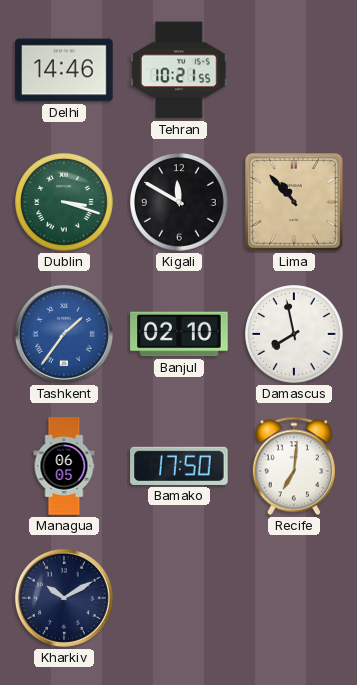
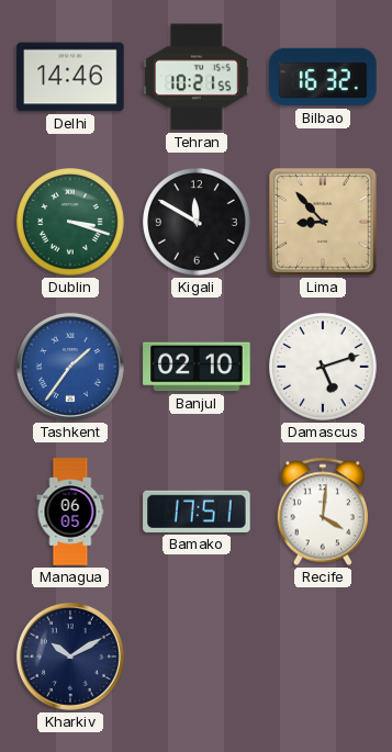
Bilbao: none -> 16:32
Lima: 10:53 -> 8:53
Damascus: 7:58 -> 5:12
Bamako: 17:50 -> 17:51
Recife: 7:01 -> 4:01
